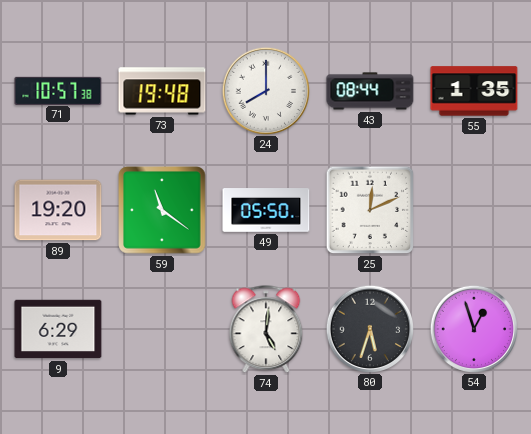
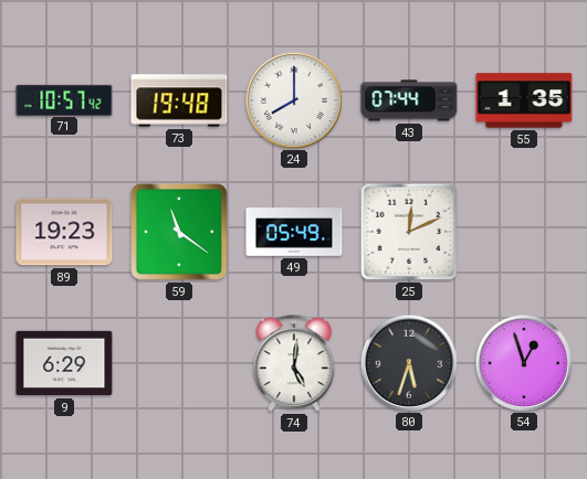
71: 10:57:38 -> 10:57:42
43: 08:44 -> 07:44
89: 19:20 -> 19:23
49: 05:50 -> 05:49
